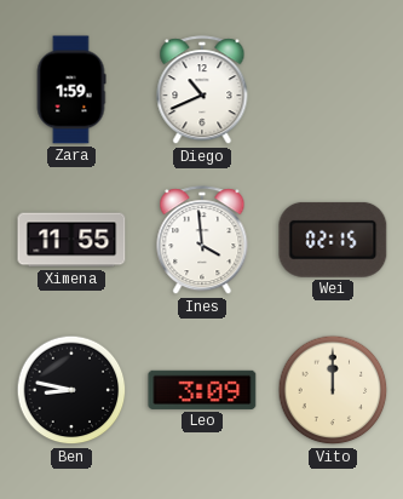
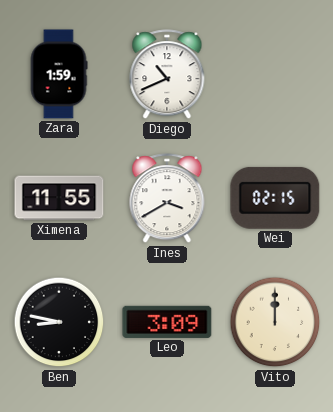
Ines: 3:59 -> 3:40
